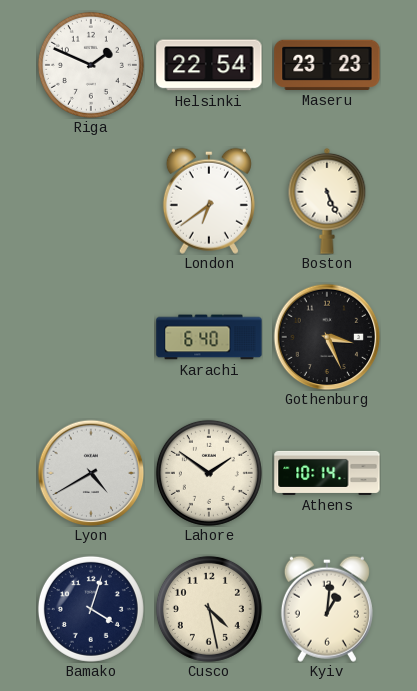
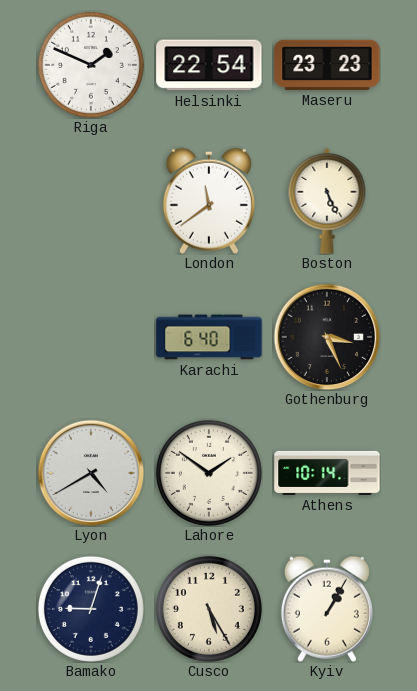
London: 6:39 -> 11:39
Bamako: 4:03 -> 9:03
Cusco: 4:28 -> 5:25
Kyiv: 1:01 -> 1:05
